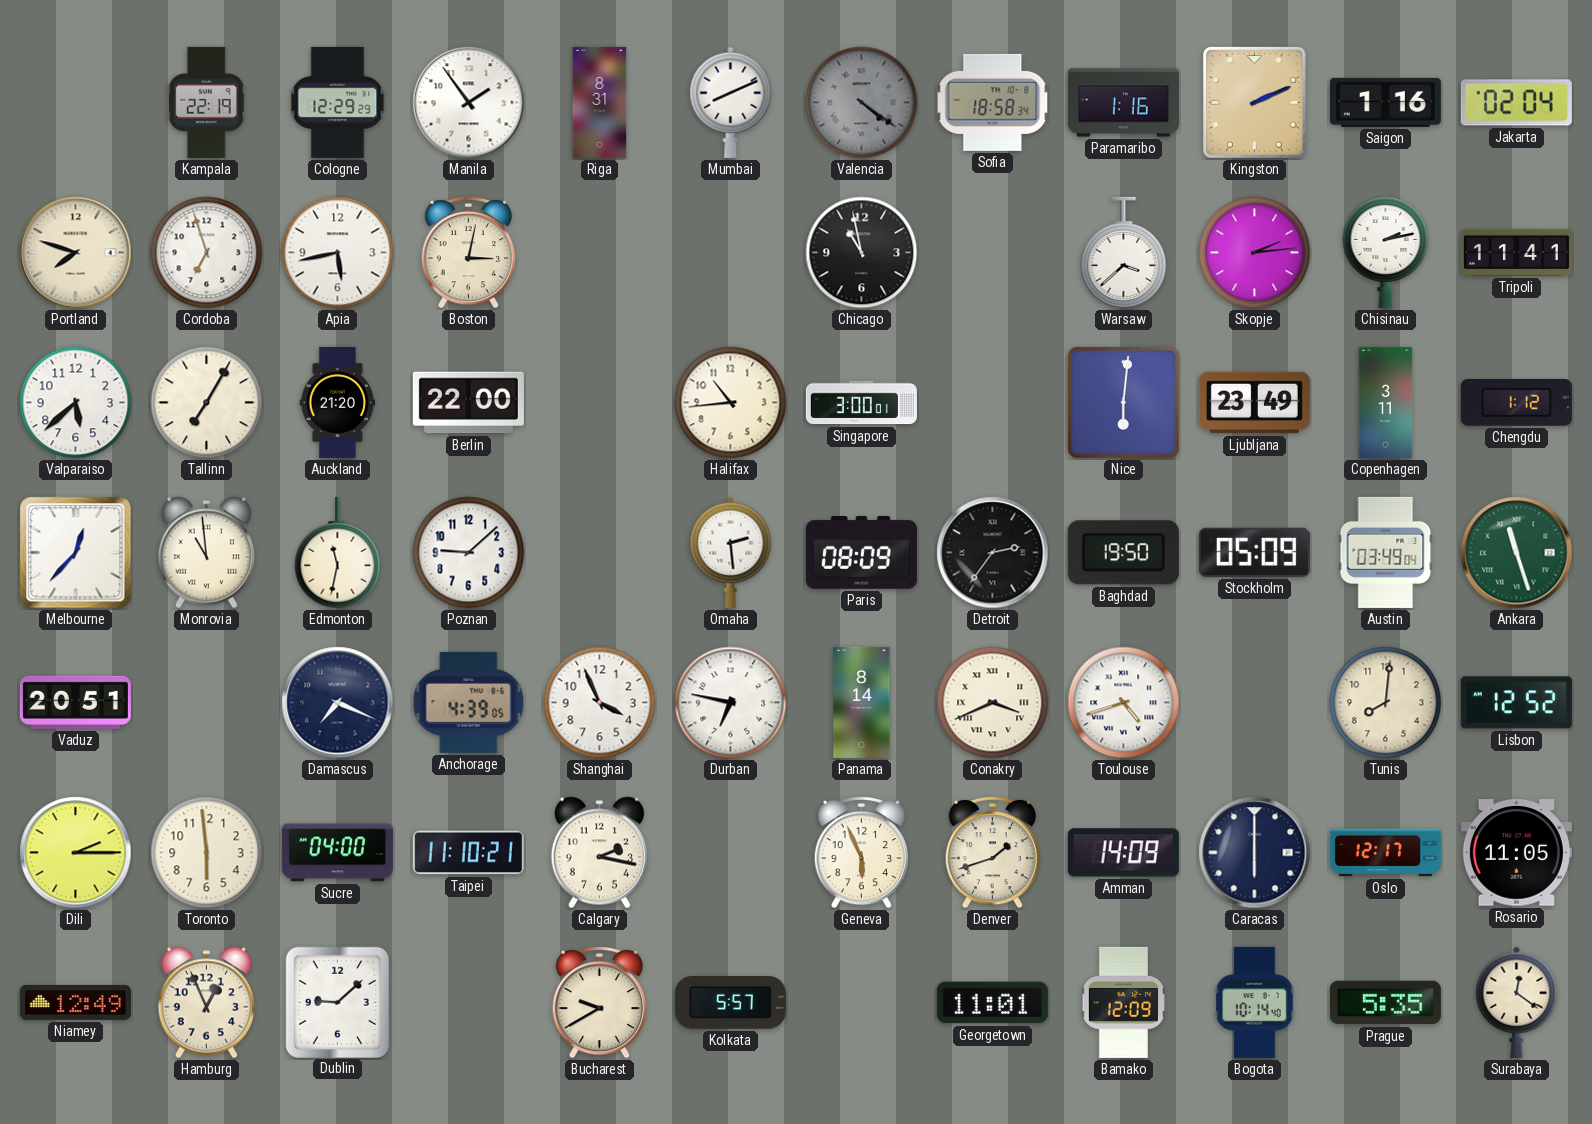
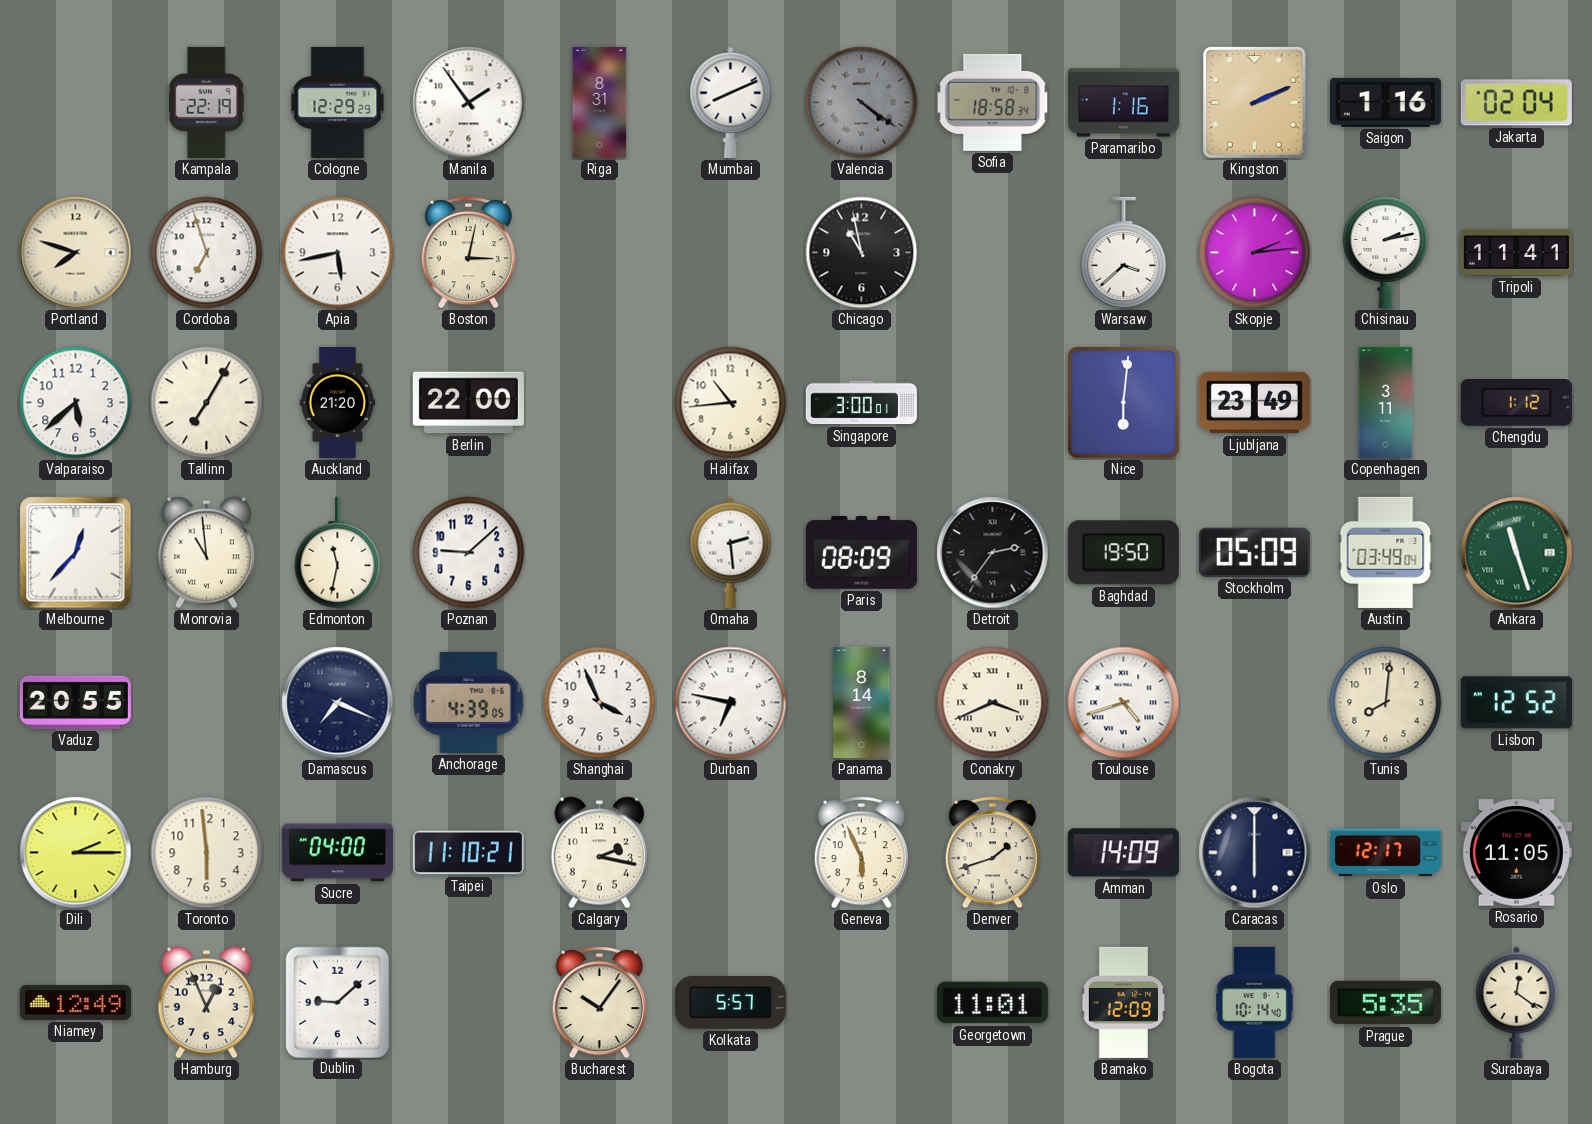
Vaduz: 20:51 -> 20:55
Bucharest: 9:40 -> 10:06
